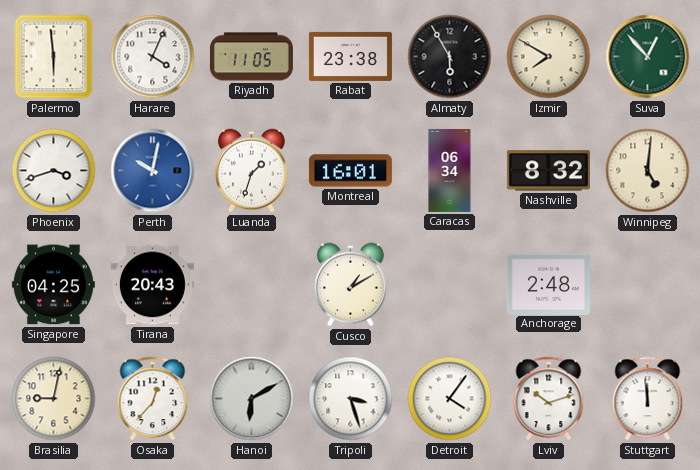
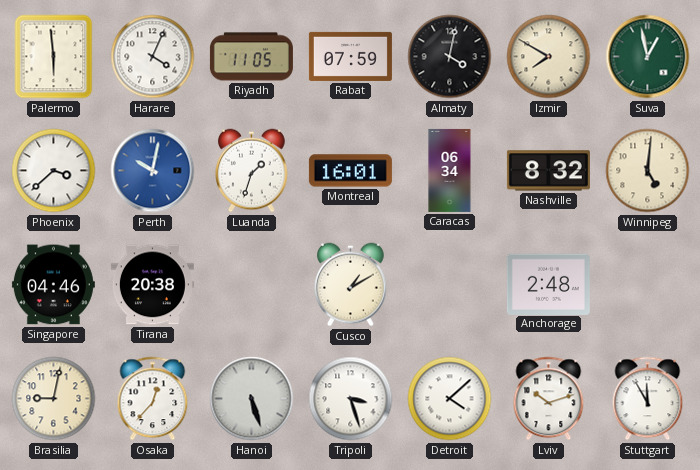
Rabat: 23:38 -> 07:59
Almaty: 5:55 -> 4:02
Suva: 12:53 -> 12:58
Phoenix: 3:42 -> 3:38
Singapore: 04:25 -> 04:46
Tirana: 20:43 -> 20:38
Hanoi: 6:10 -> 5:27
Detroit: 4:06 -> 4:08
Stuttgart: 11:59 -> 11:55
